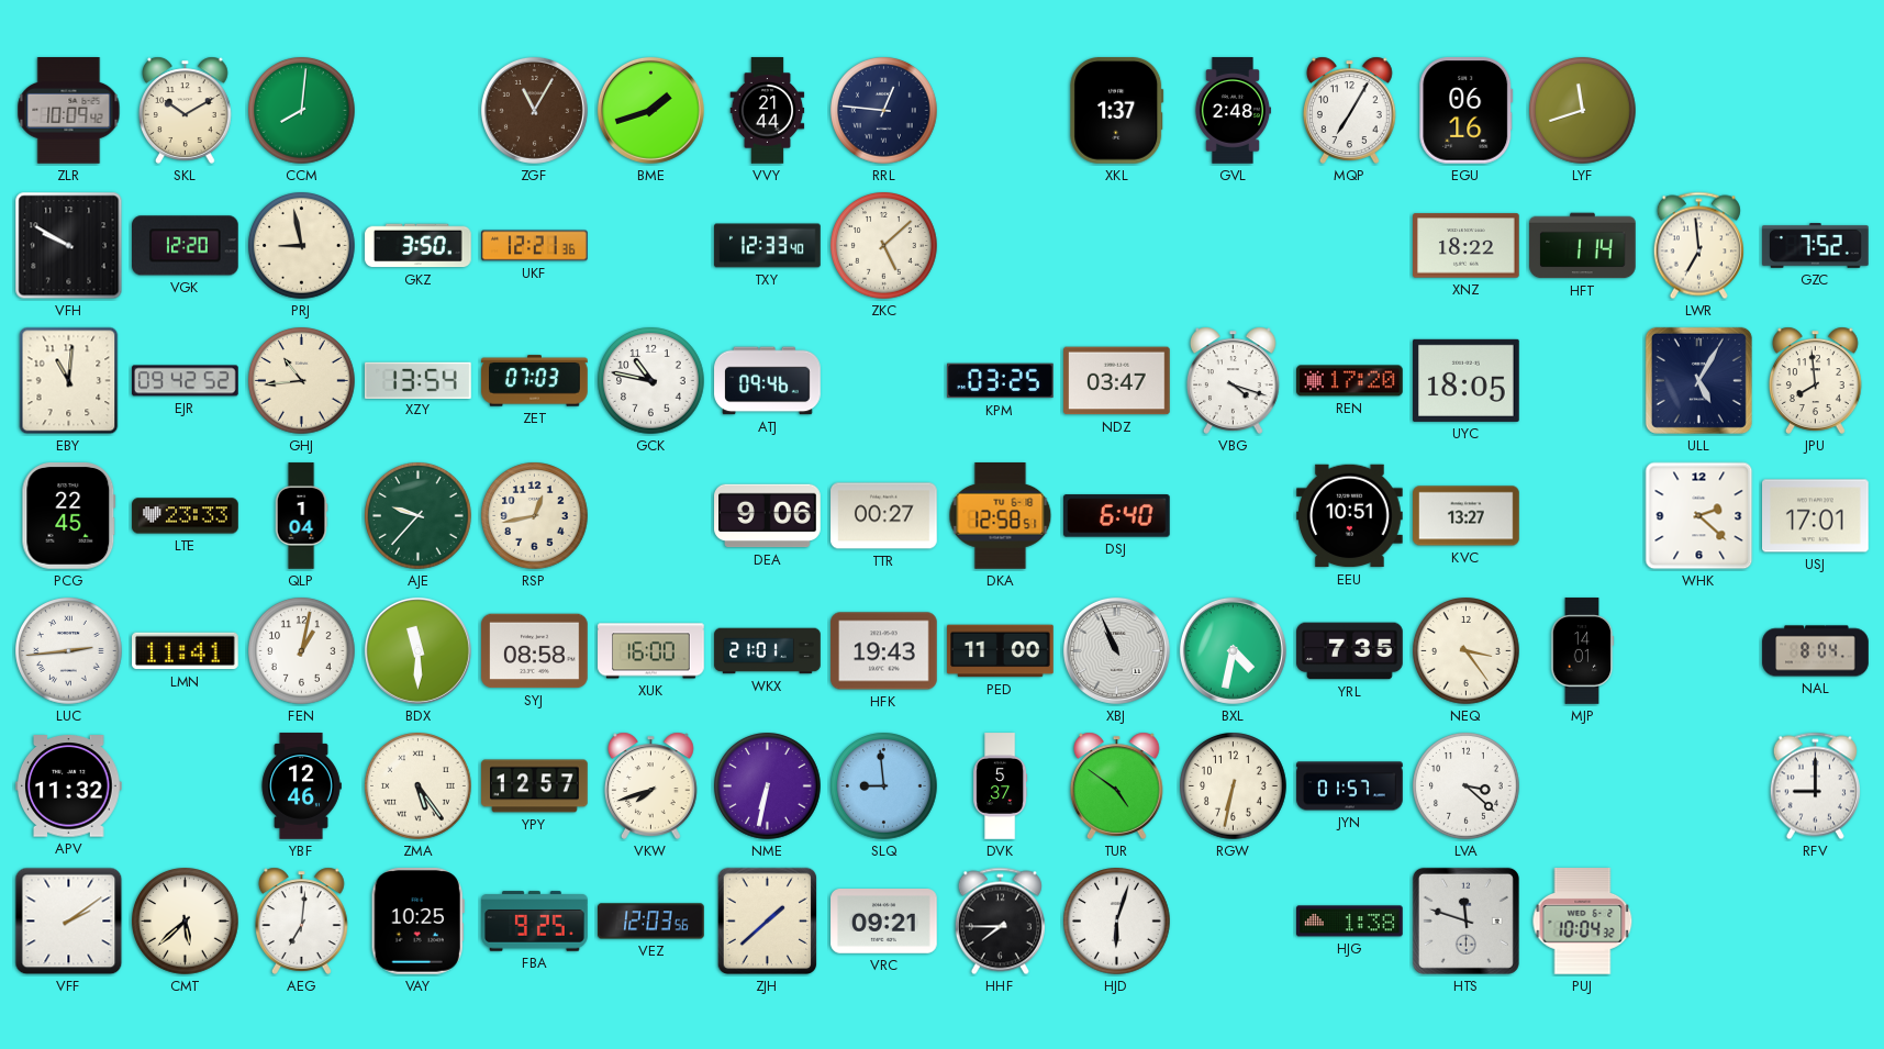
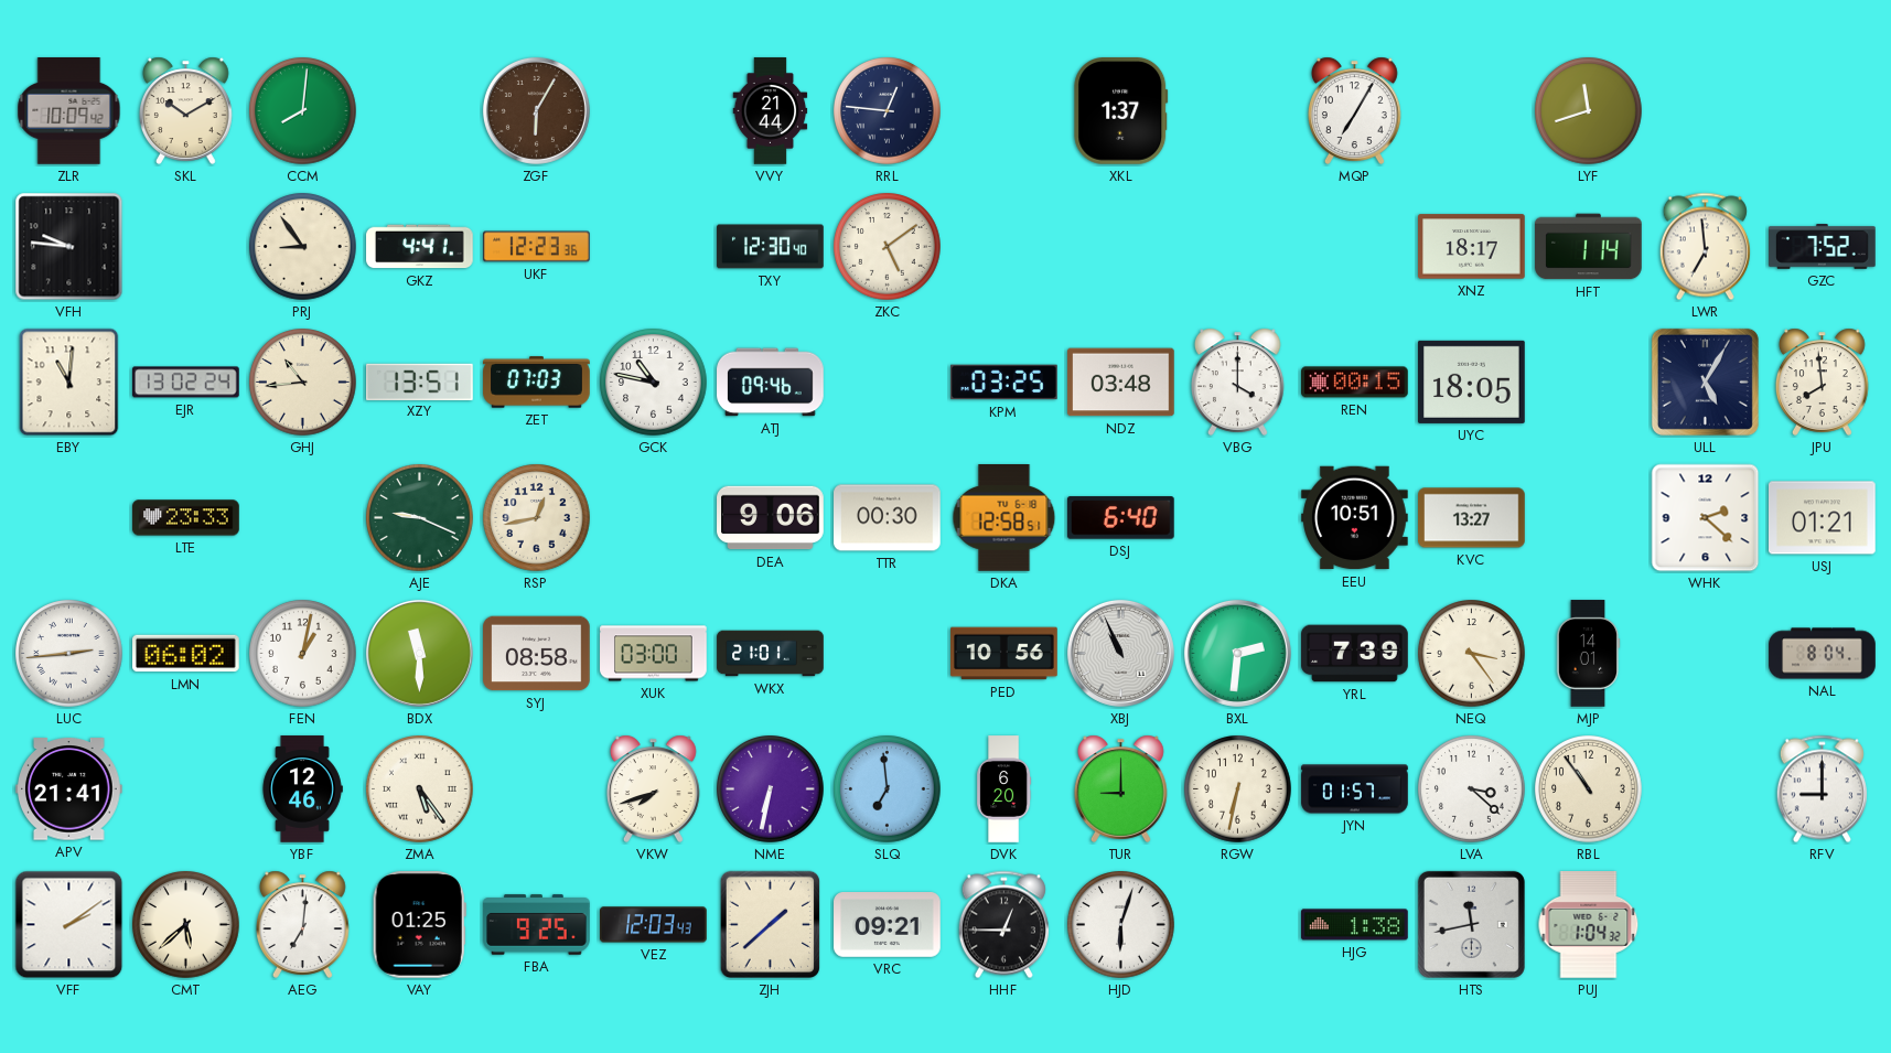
ZGF: 11:05 -> 6:05
BME: 1:42 -> none
GVL: 2:48 -> none
EGU: 06:16 -> none
VFH: 9:50 -> 9:46
VGK: 12:20 -> none
PRJ: 8:58 -> 8:54
GKZ: 3:50 -> 4:41
UKF: 12:21 -> 12:23
TXY: 12:33 -> 12:30
ZKC: 5:08 -> 5:09
XNZ: 18:22 -> 18:17
EJR: 09:42 -> 13:02
XZY: 13:54 -> 13:51
NDZ: 03:47 -> 03:48
VBG: 4:18 -> 4:00
REN: 17:20 -> 00:15
PCG: 22:45 -> none
QLP: 1:04 -> none
AJE: 9:37 -> 9:19
TTR: 00:27 -> 00:30
USJ: 17:01 -> 01:21
LMN: 11:41 -> 06:02
XUK: 16:00 -> 03:00
HFK: 19:43 -> none
PED: 11:00 -> 10:56
BXL: 4:32 -> 2:31
YRL: 7:35 -> 7:39
APV: 11:32 -> 21:41
YPY: 12:57 -> none
SLQ: 8:59 -> 6:59
DVK: 5:37 -> 6:20
TUR: 4:51 -> 9:00
RBL: none -> 10:54
VAY: 10:25 -> 01:25
VEZ: 12:03:56 -> 12:03:43
HHF: 7:45 -> 12:45
HTS: 11:48 -> 11:43
PUJ: 10:04 -> 1:04
